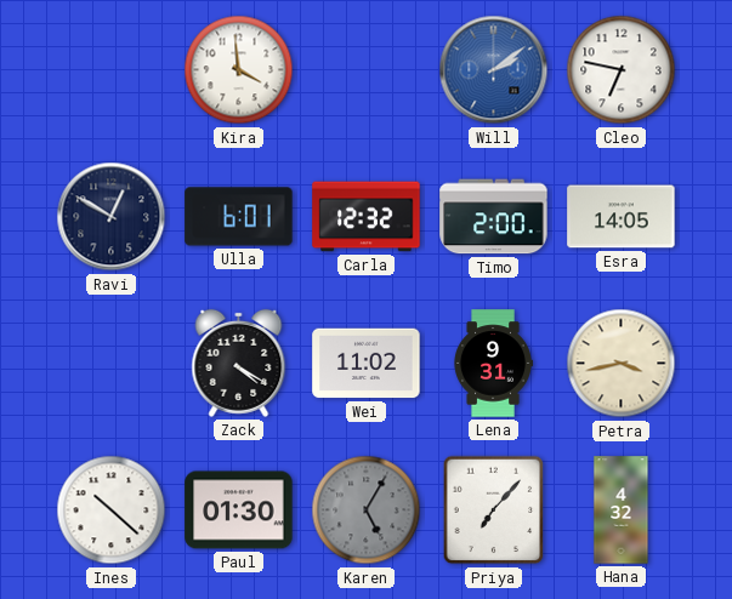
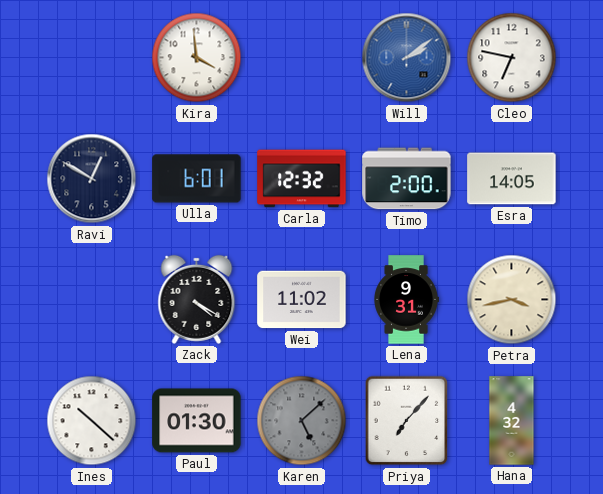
Karen: 5:05 -> 5:08
